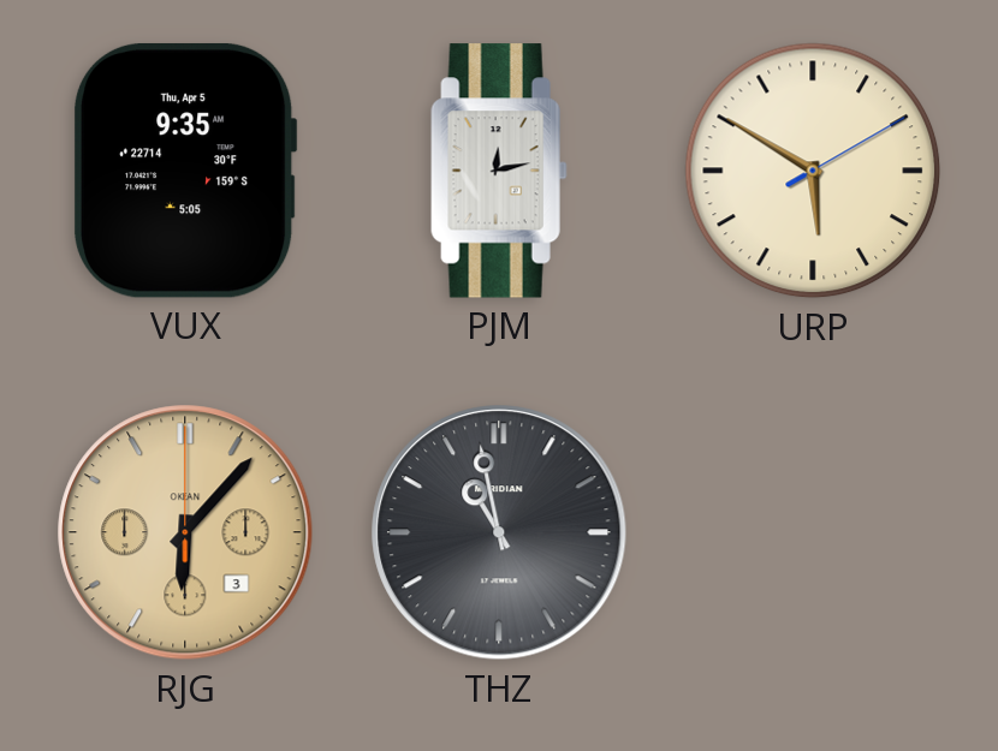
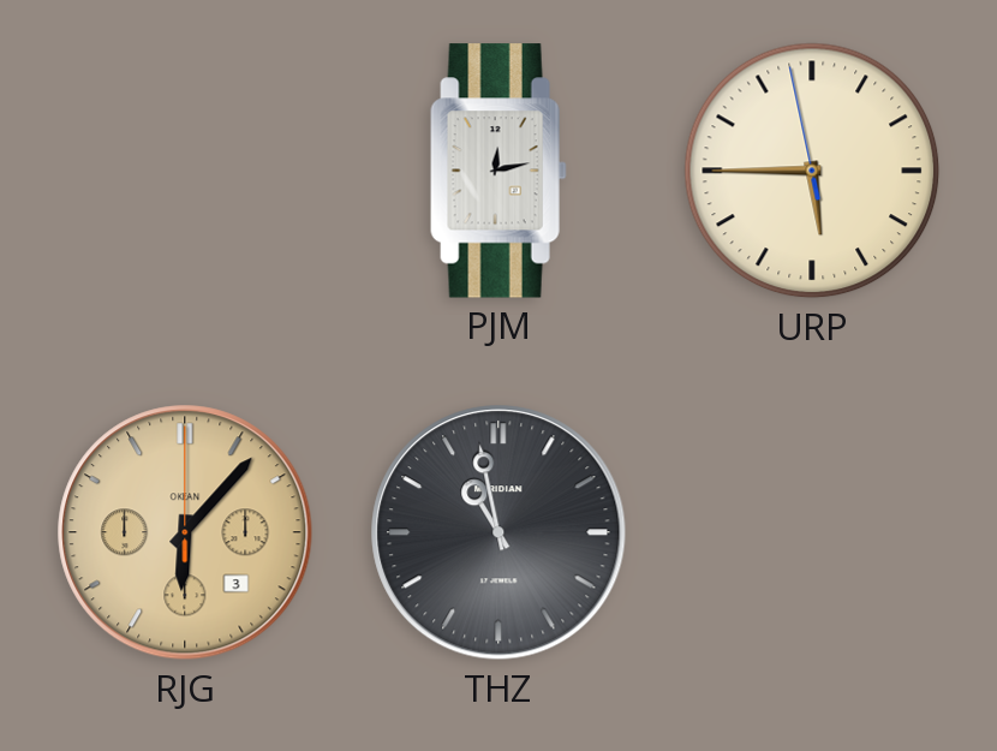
VUX: 9:35 -> none
URP: 5:50 -> 5:44
